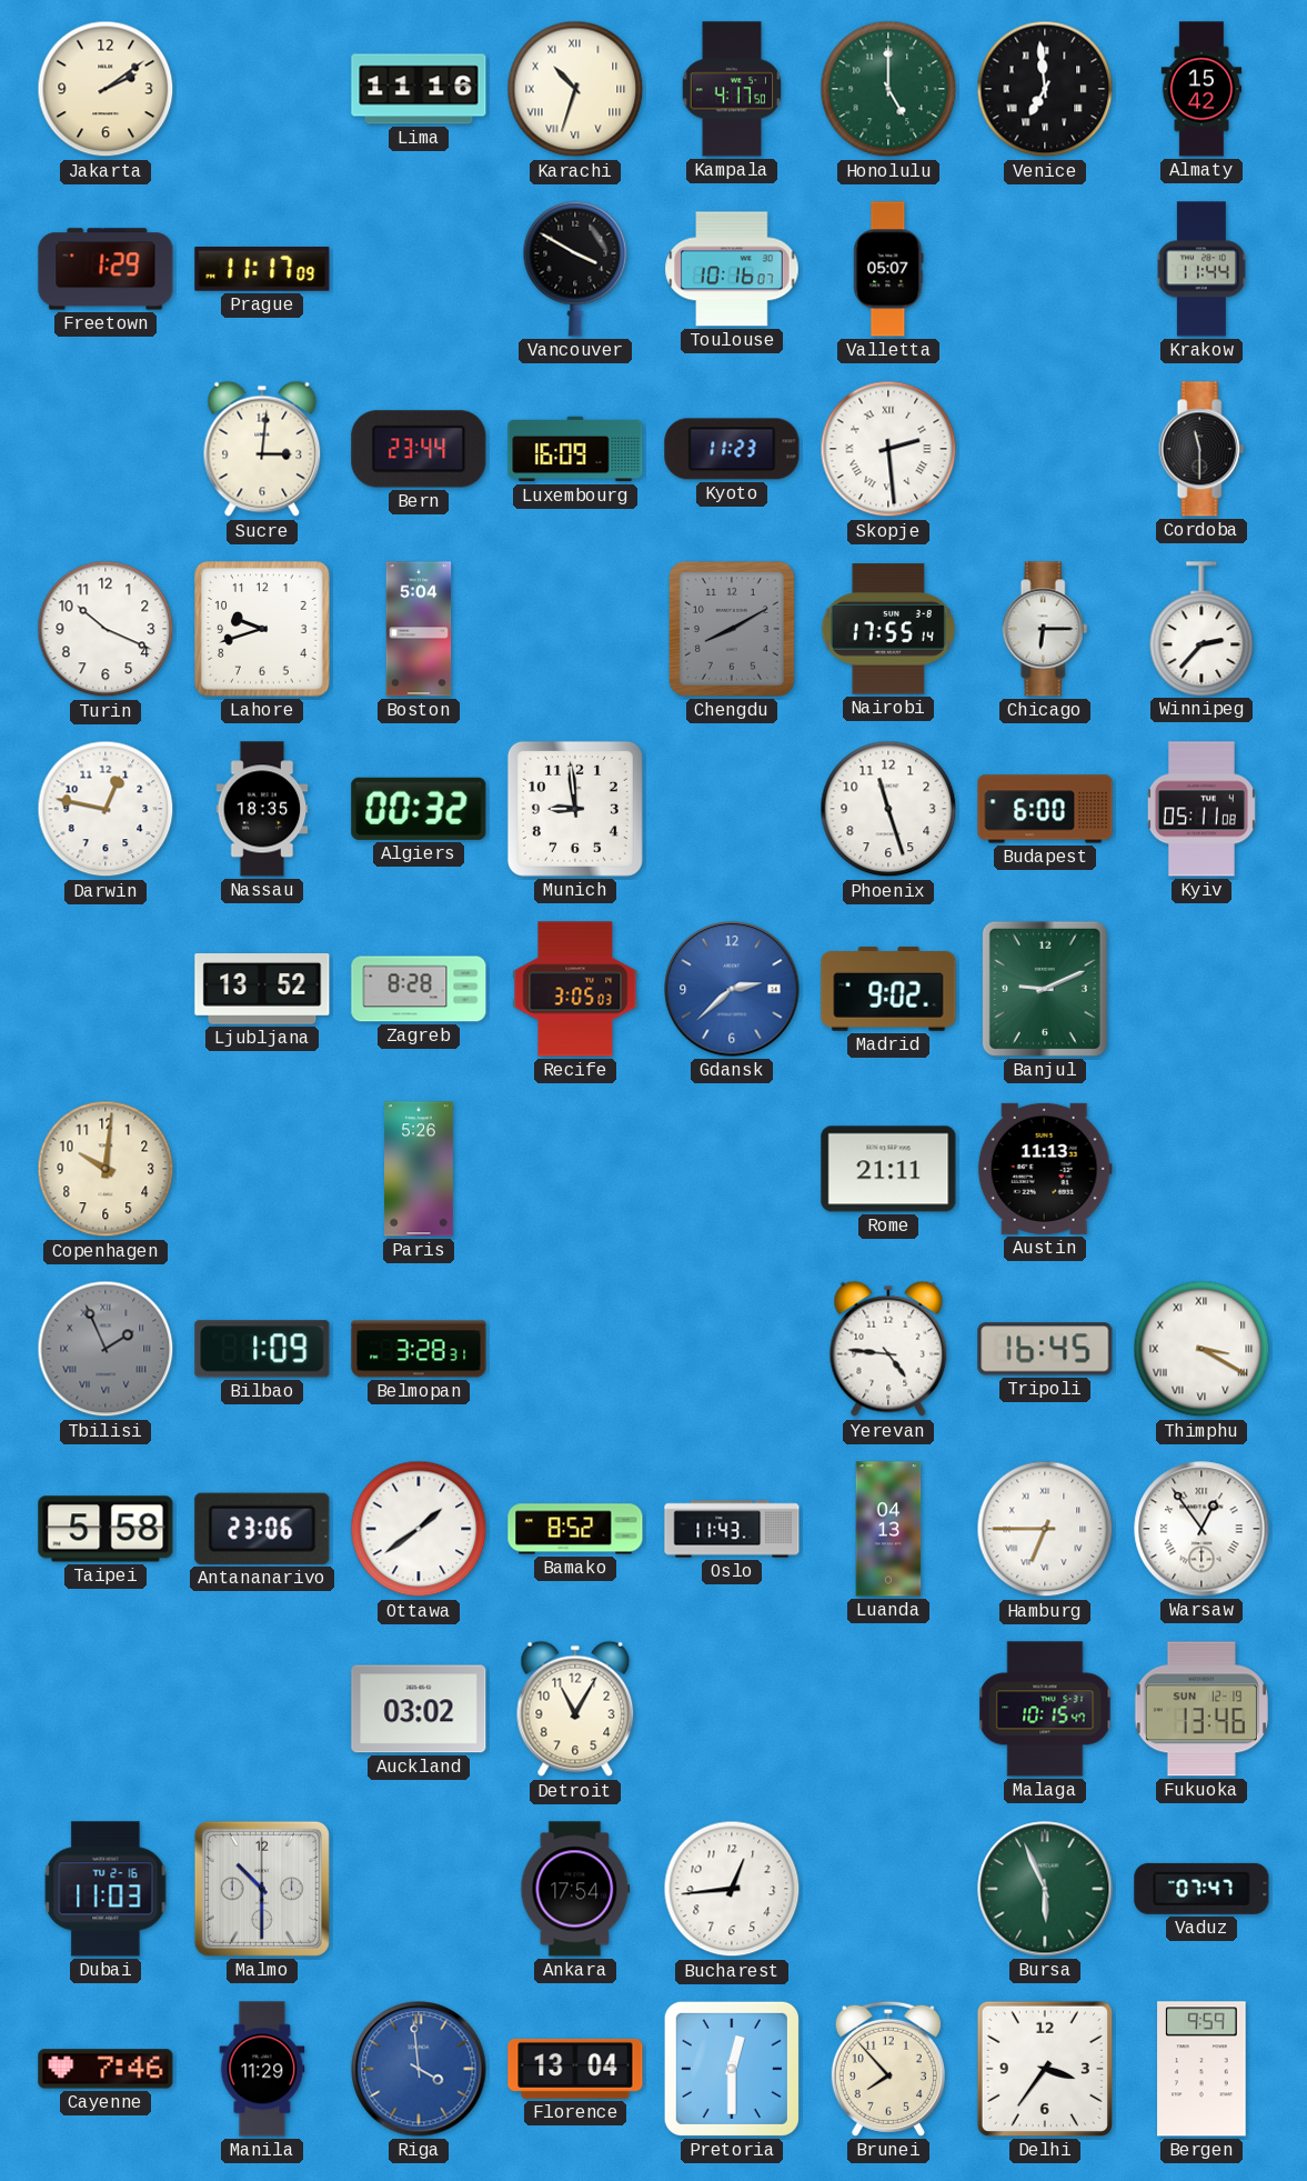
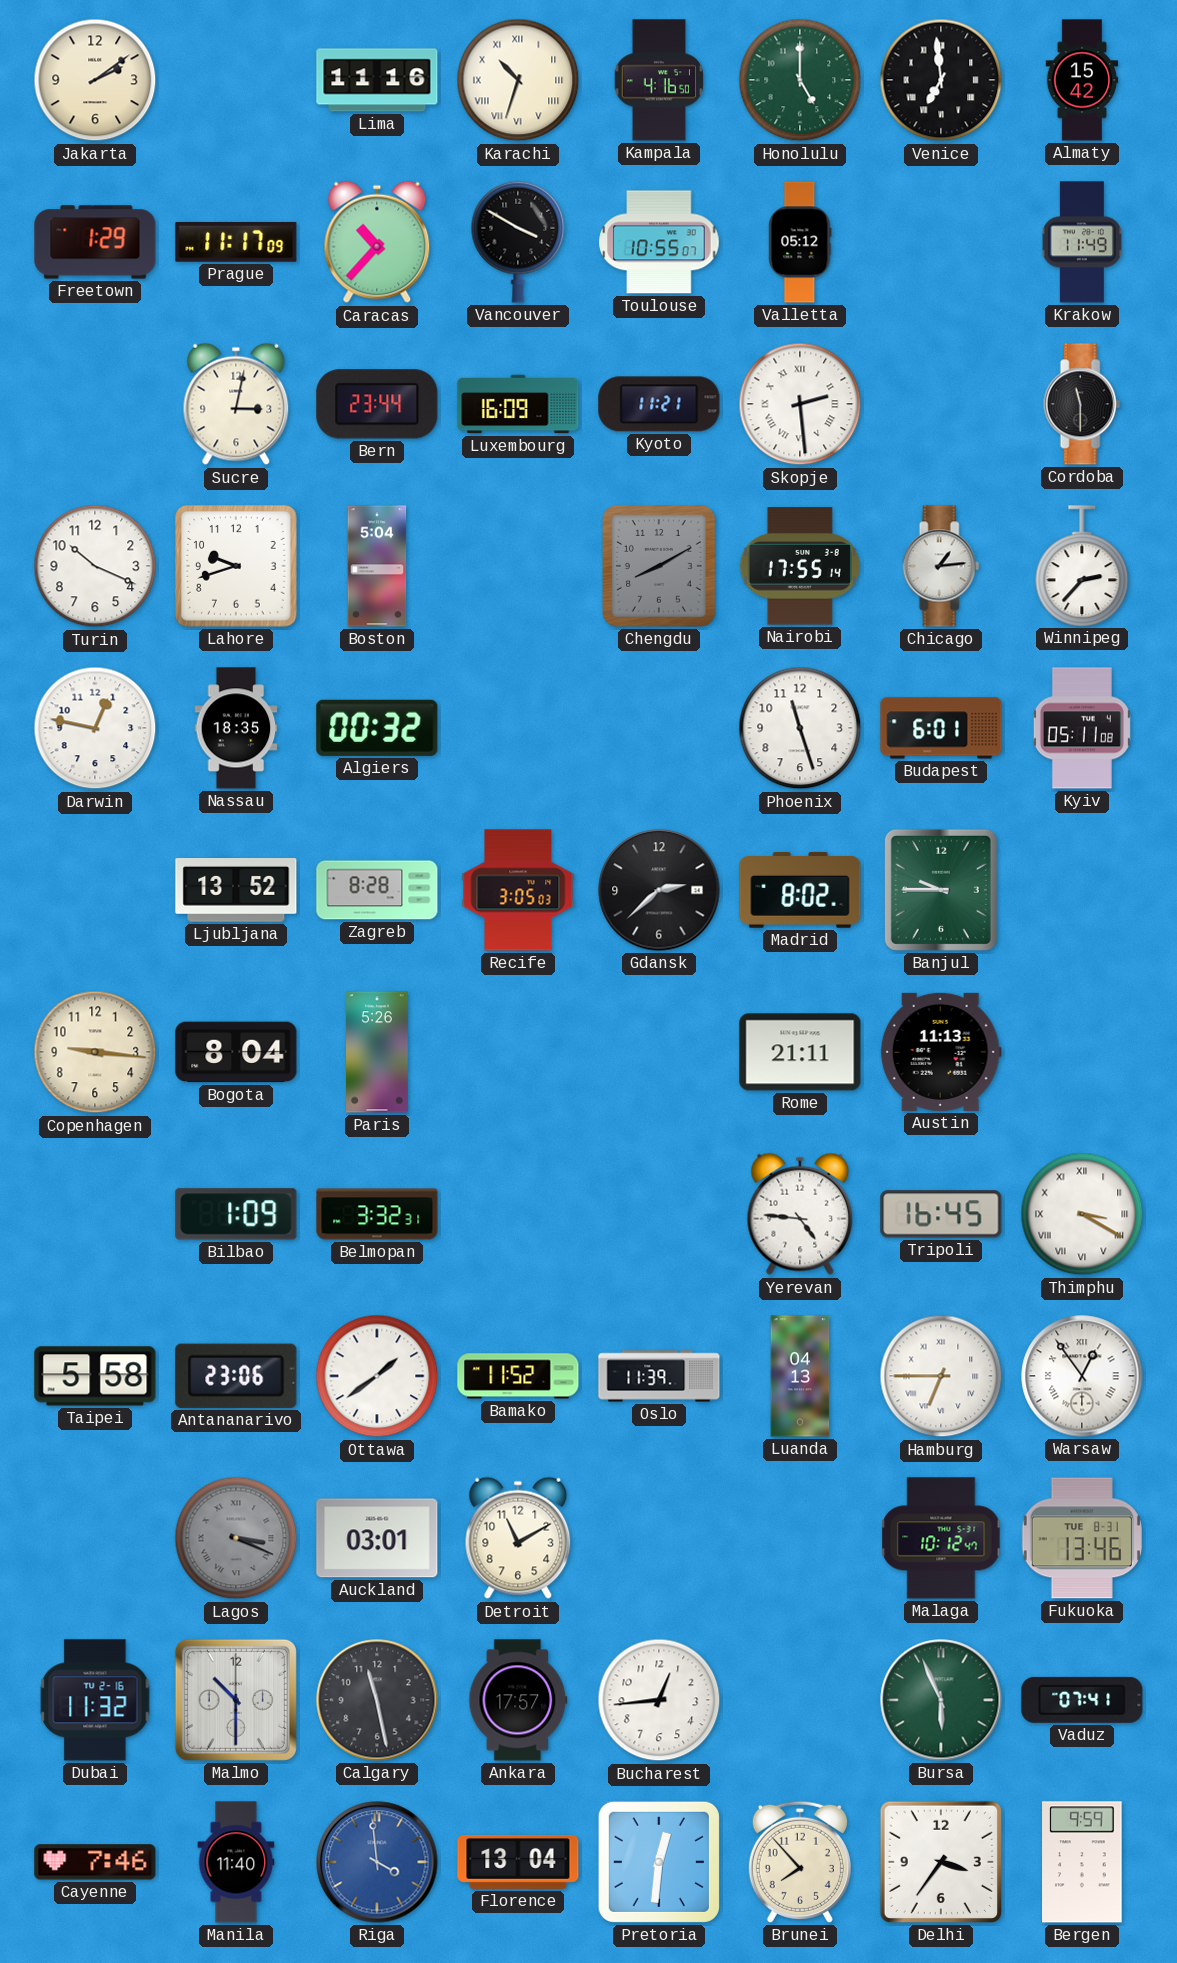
Kampala: 4:17 -> 4:16
Caracas: none -> 10:37
Toulouse: 10:16 -> 10:55
Valletta: 05:07 -> 05:12
Krakow: 11:44 -> 11:49
Sucre: 3:01 -> 3:02
Kyoto: 11:23 -> 11:21
Chicago: 6:15 -> 1:14
Munich: 8:59 -> none
Budapest: 6:00 -> 6:01
Gdansk dial: blue -> black
Madrid: 9:02 -> 8:02
Banjul: 9:11 -> 9:45
Copenhagen: 10:01 -> 9:16
Bogota: none -> 8:04
Tbilisi: 1:56 -> none
Belmopan: 3:28 -> 3:32
Bamako: 8:52 -> 11:52
Oslo: 11:43 -> 11:39
Lagos: none -> 3:19
Auckland: 03:02 -> 03:01
Detroit: 11:05 -> 11:10
Malaga: 10:15 -> 10:12
Fukuoka date: SUN 12-19 -> TUE 8-31
Dubai: 11:03 -> 11:32
Calgary: none -> 11:28
Ankara: 17:54 -> 17:57
Vaduz: 07:47 -> 07:41
Manila: 11:29 -> 11:40
Pretoria: 12:30 -> 12:31
